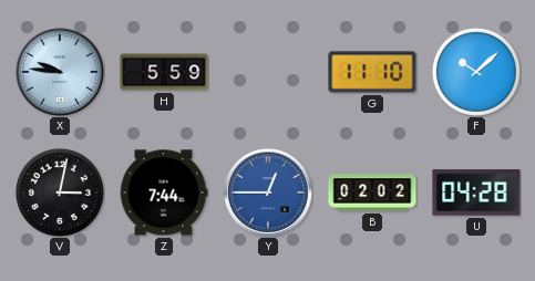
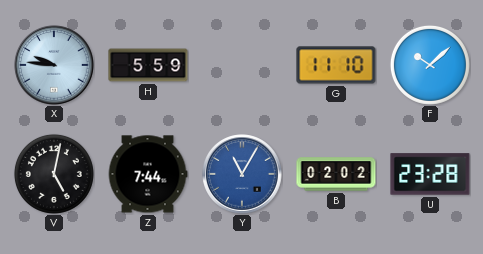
V: 3:02 -> 5:02
Y: 12:45 -> 11:05
U: 04:28 -> 23:28
